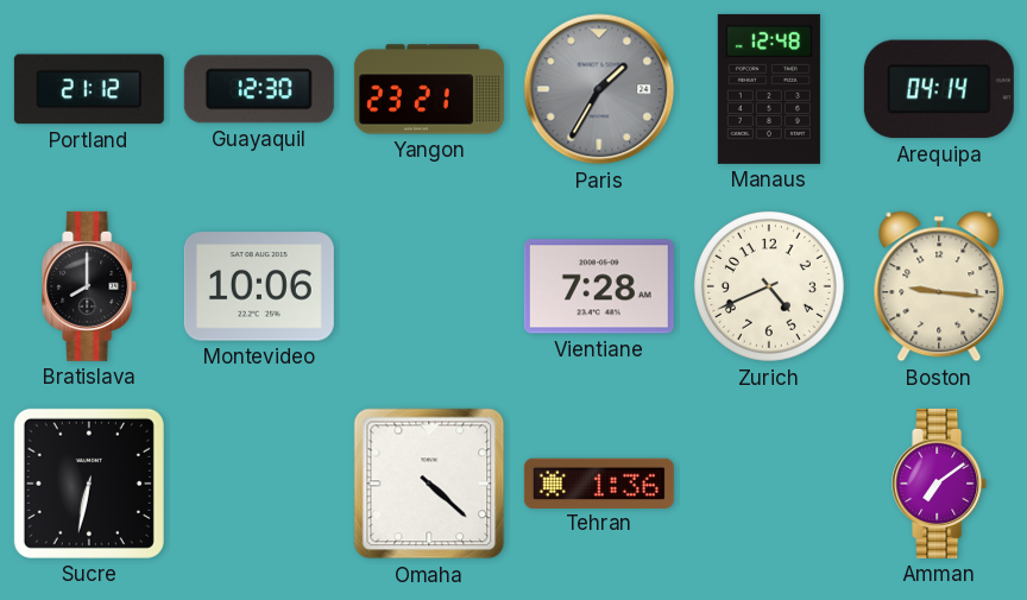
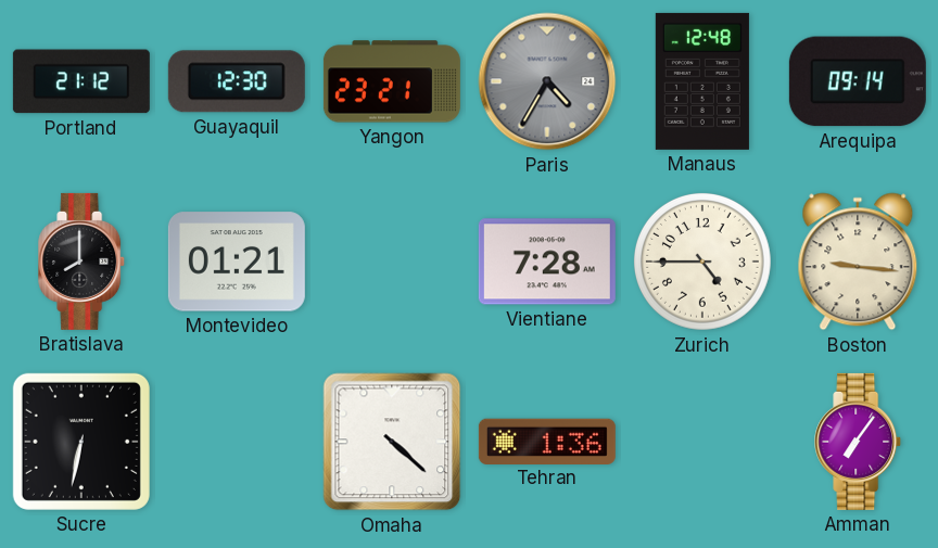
Paris: 1:35 -> 4:35
Arequipa: 04:14 -> 09:14
Montevideo: 10:06 -> 01:21
Zurich: 4:41 -> 4:45
Amman: 7:09 -> 7:06
